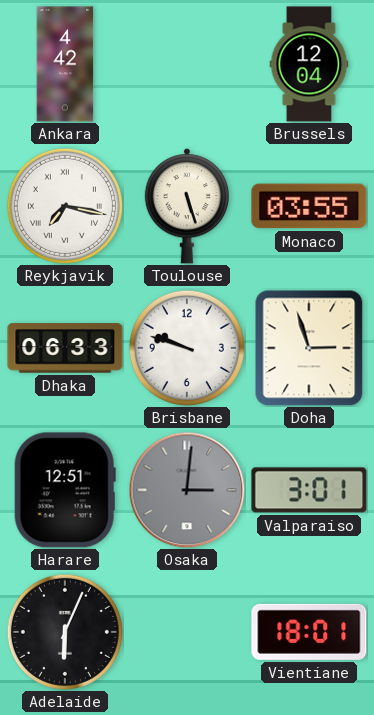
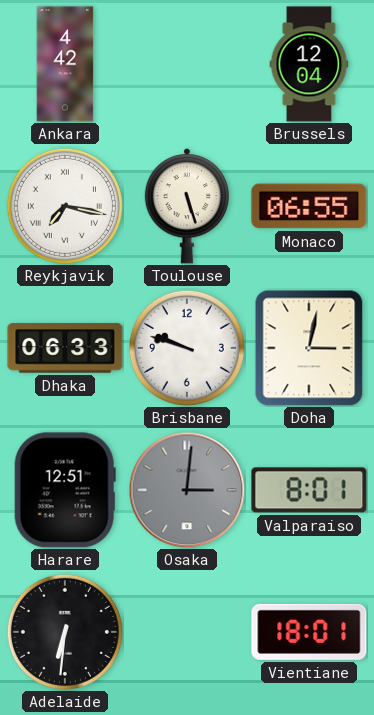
Monaco: 03:55 -> 06:55
Doha: 2:57 -> 3:02
Valparaiso: 3:01 -> 8:01
Adelaide: 6:04 -> 6:31
